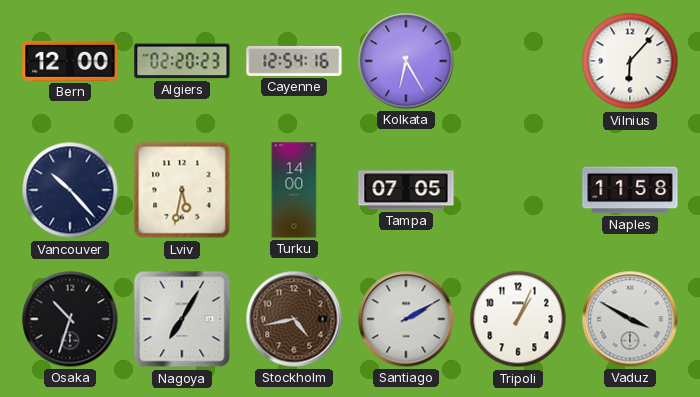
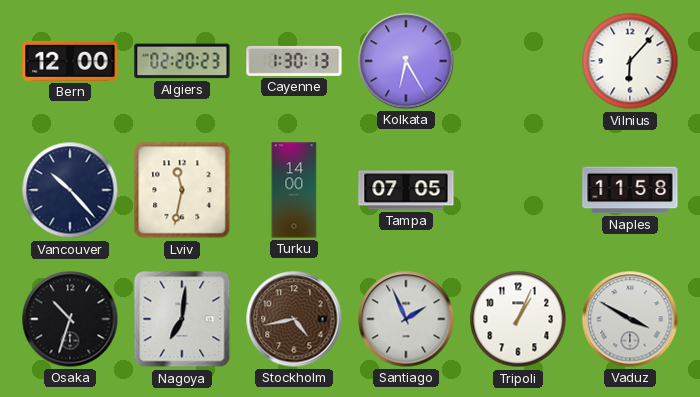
Cayenne: 12:54 -> 1:30
Lviv: 5:32 -> 11:32
Nagoya: 7:05 -> 7:01
Santiago: 2:10 -> 1:56
